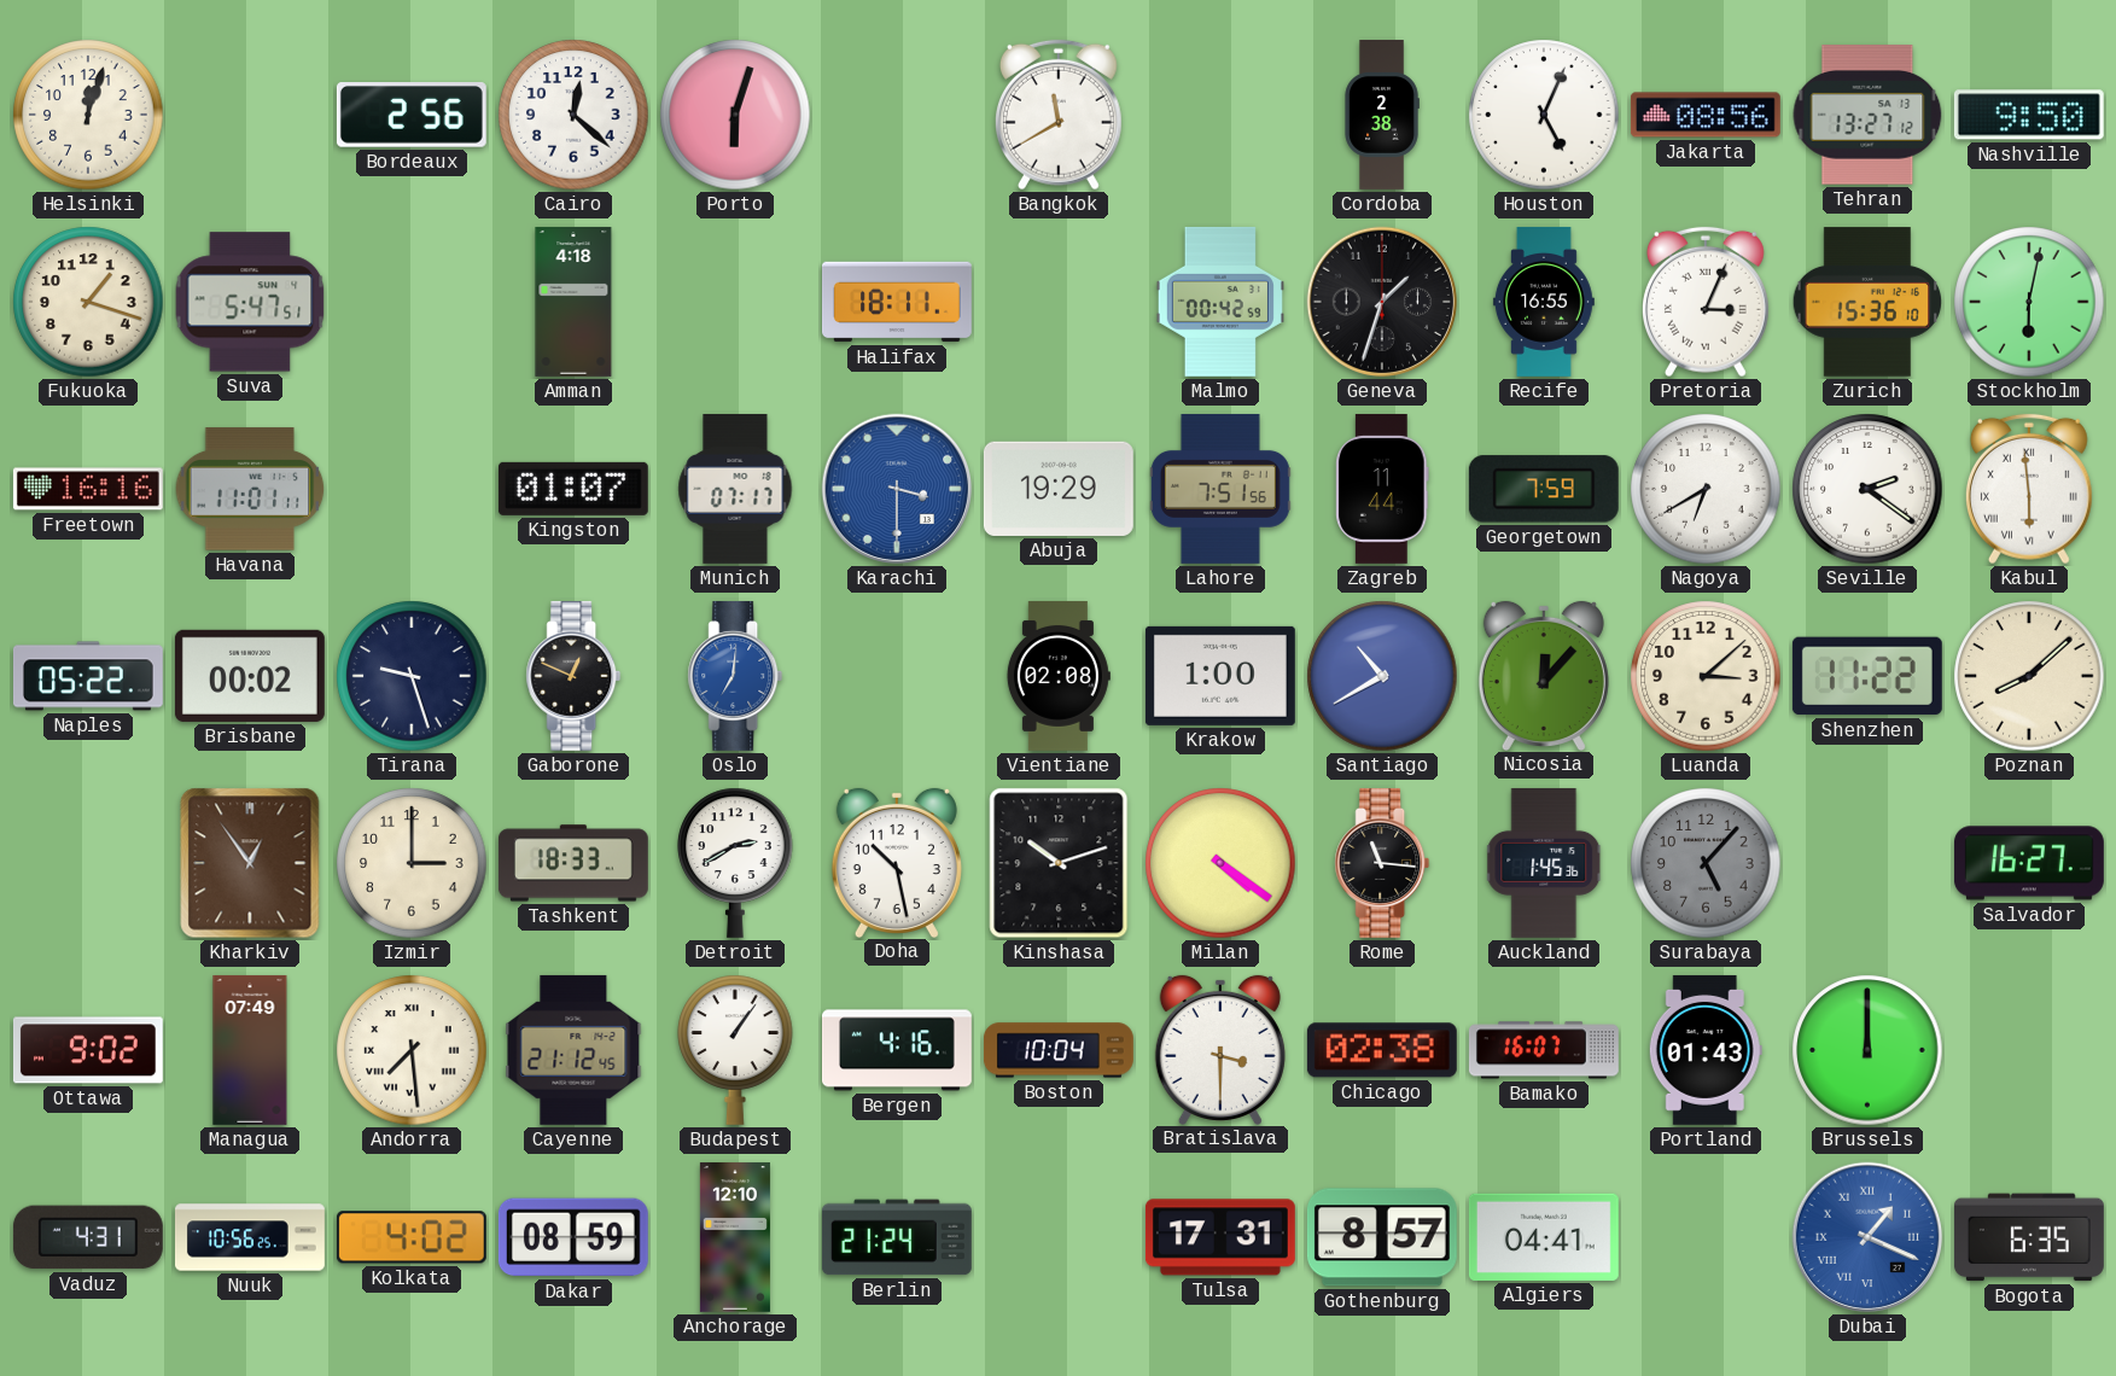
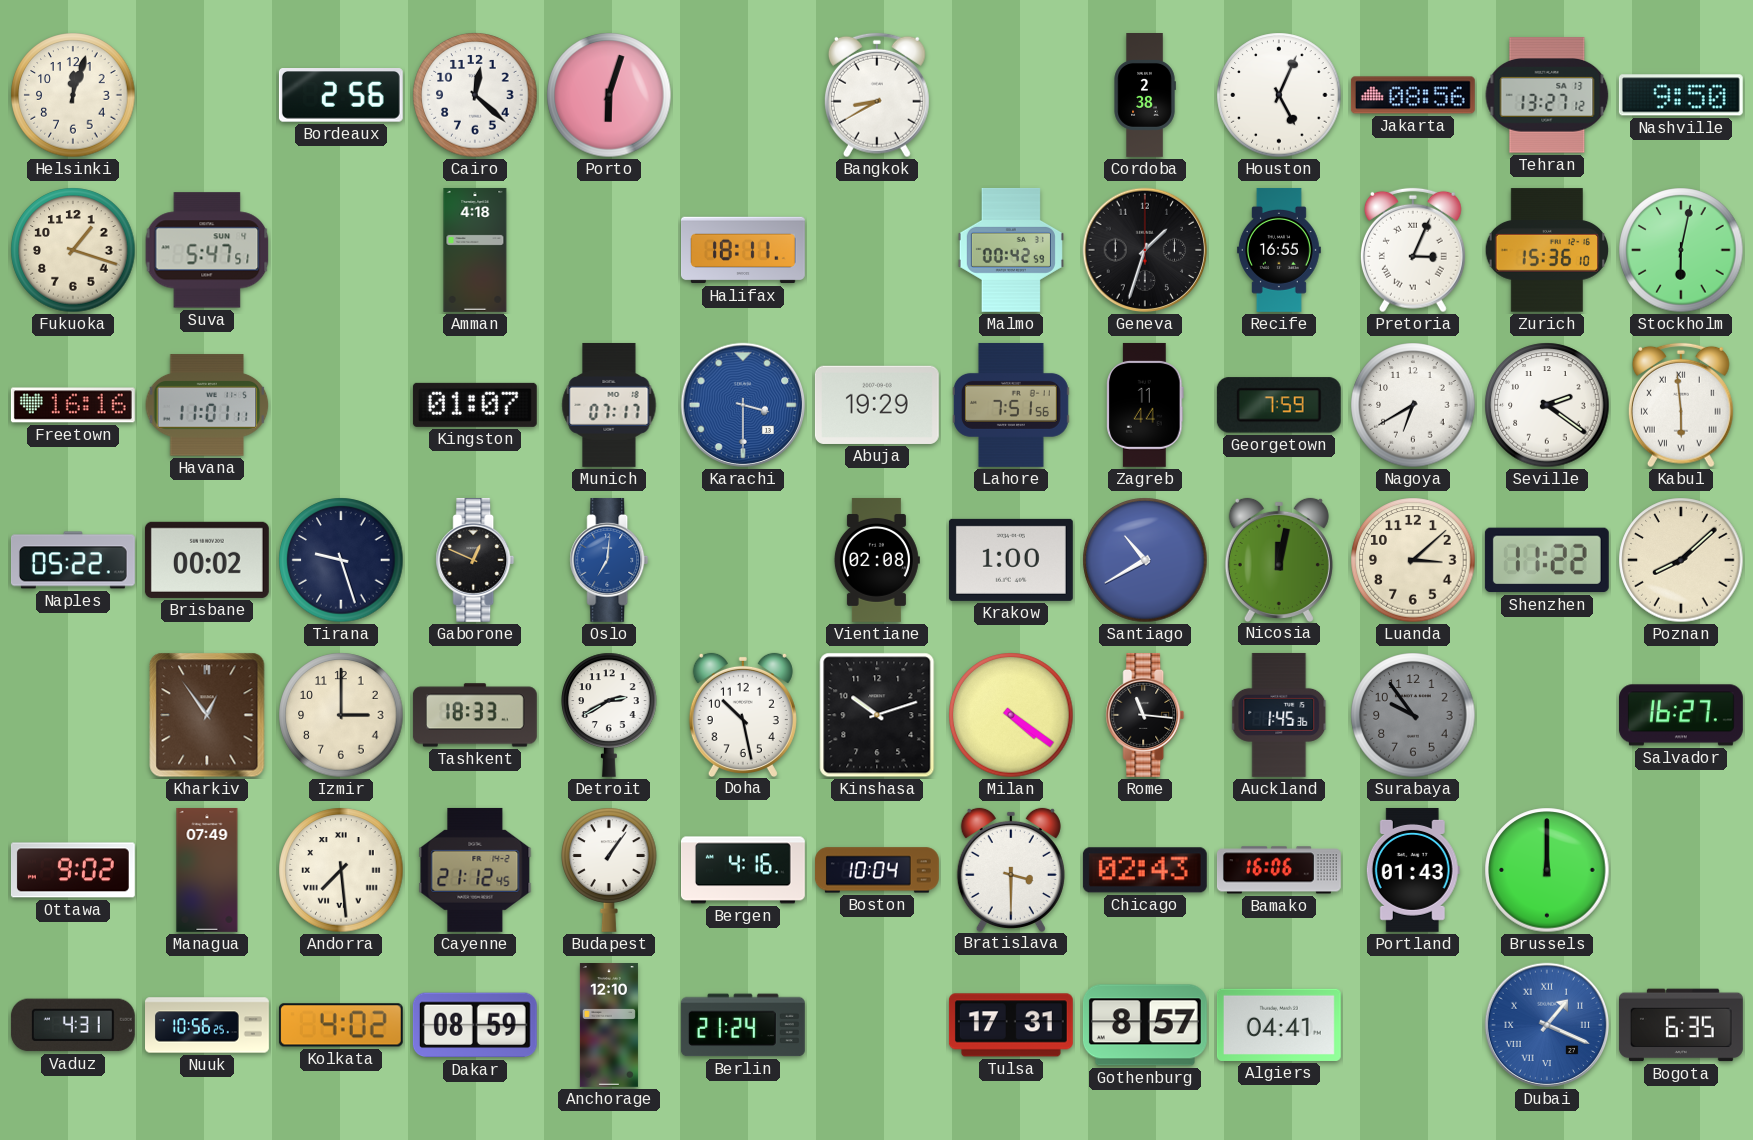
Bangkok: 11:40 -> 8:40
Nicosia: 12:07 -> 12:02
Surabaya: 5:07 -> 9:54
Chicago: 02:38 -> 02:43
Bamako: 16:07 -> 16:06
